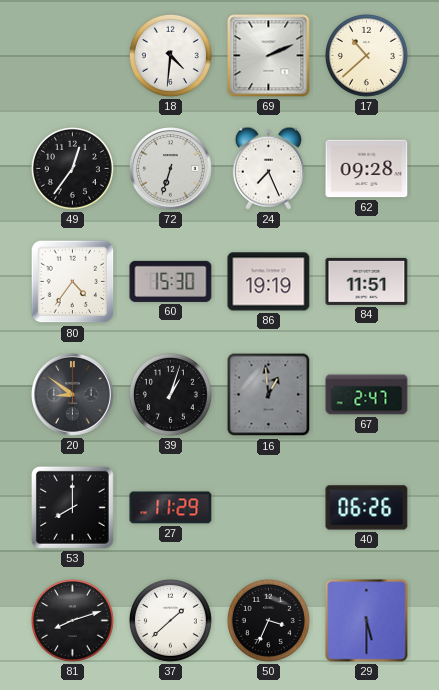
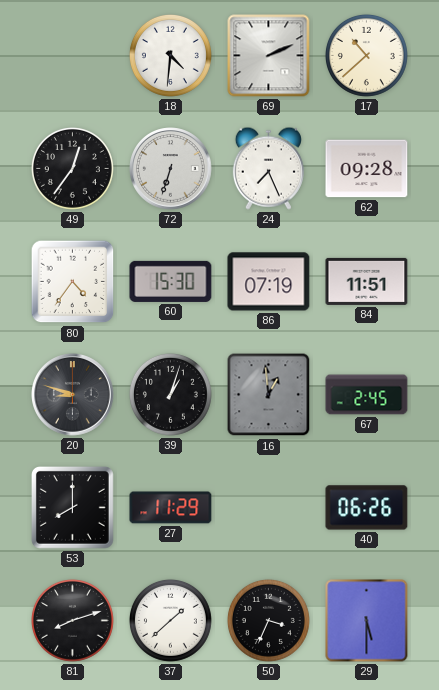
86: 19:19 -> 07:19
20: 8:51 -> 8:48
67: 2:47 -> 2:45
